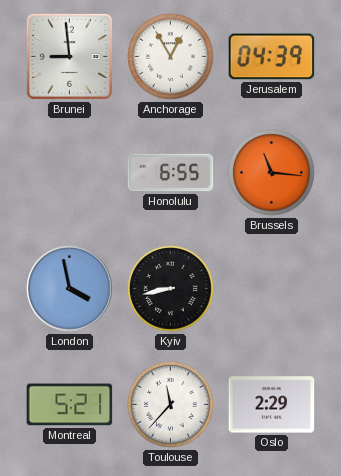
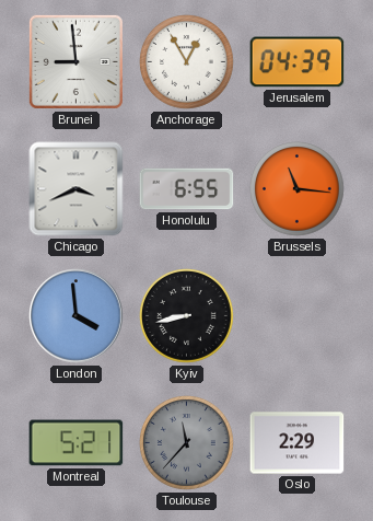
Chicago: none -> 3:41
London: 3:58 -> 3:59
Toulouse dial: white -> grey
